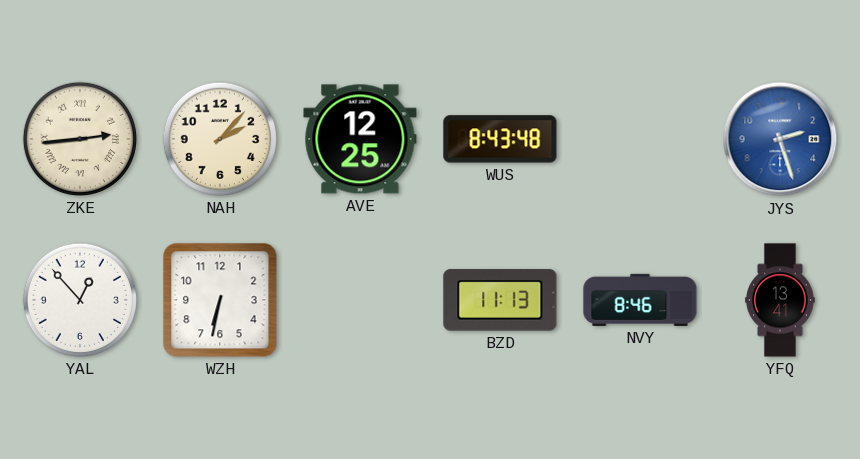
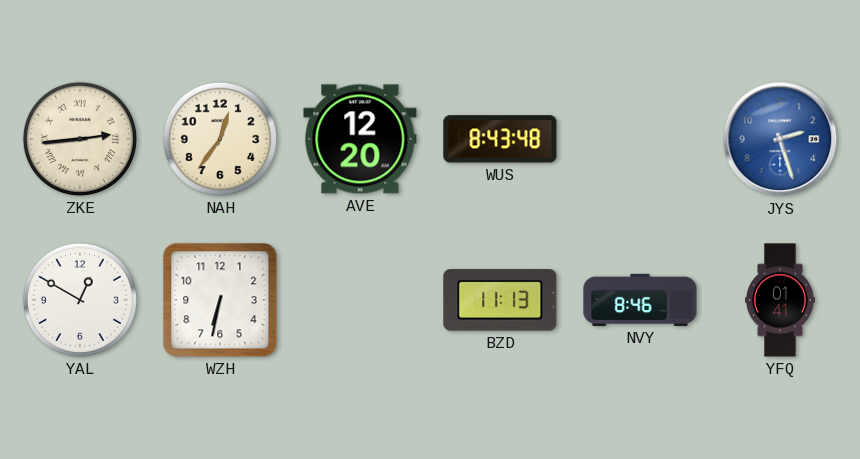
NAH: 2:07 -> 12:36
AVE: 12:25 -> 12:20
YAL: 12:53 -> 12:50
YFQ: 13:41 -> 01:41
